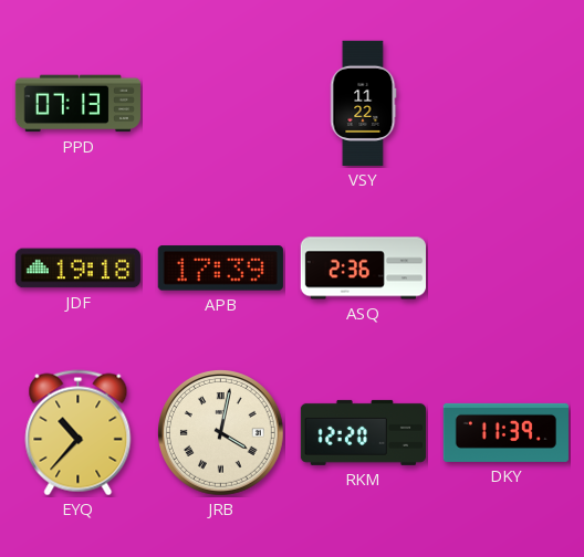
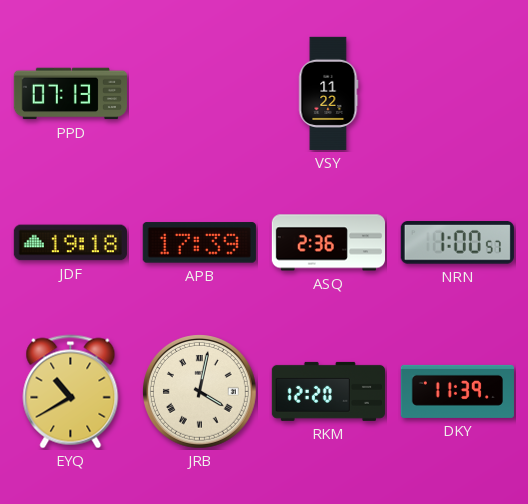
NRN: none -> 1:00
EYQ: 10:37 -> 10:40
